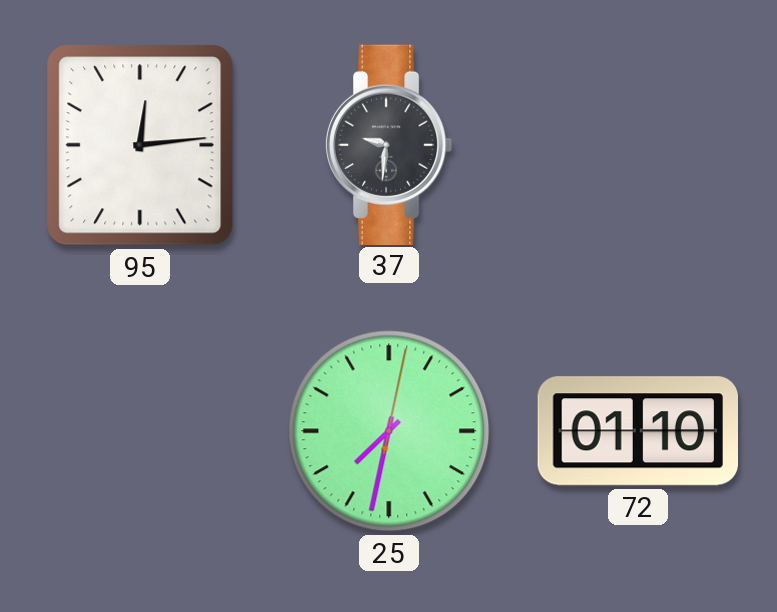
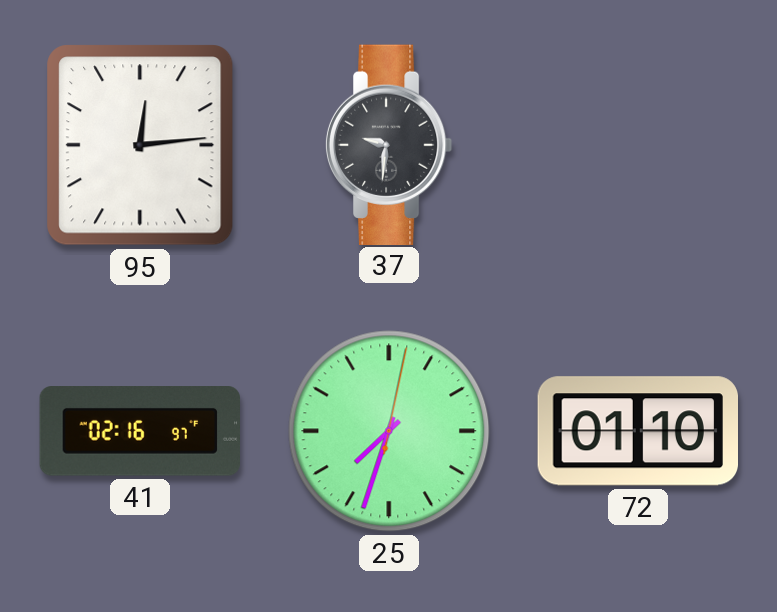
41: none -> 02:16
25: 7:32 -> 7:33
